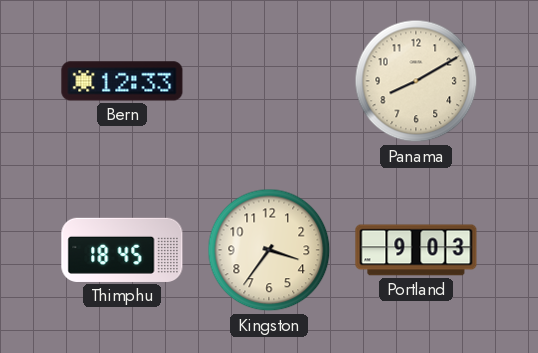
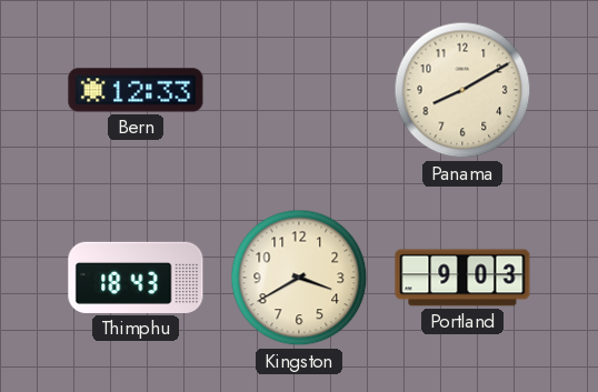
Thimphu: 18:45 -> 18:43
Kingston: 3:36 -> 3:40
